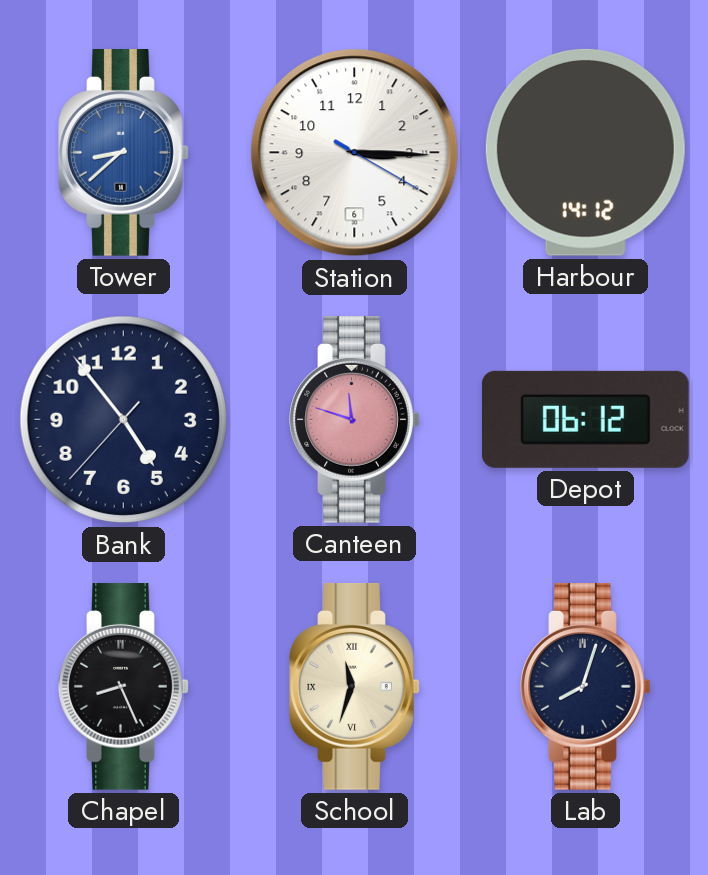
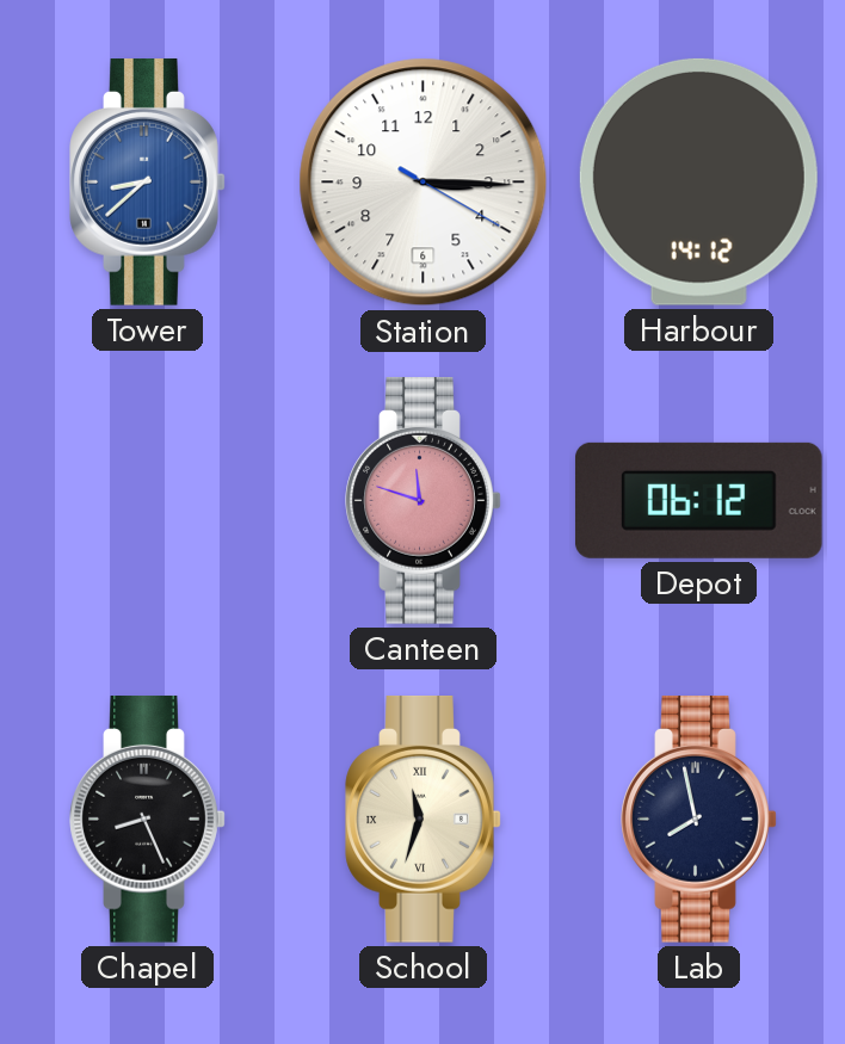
Bank: 4:53 -> none
Lab: 8:03 -> 7:58
